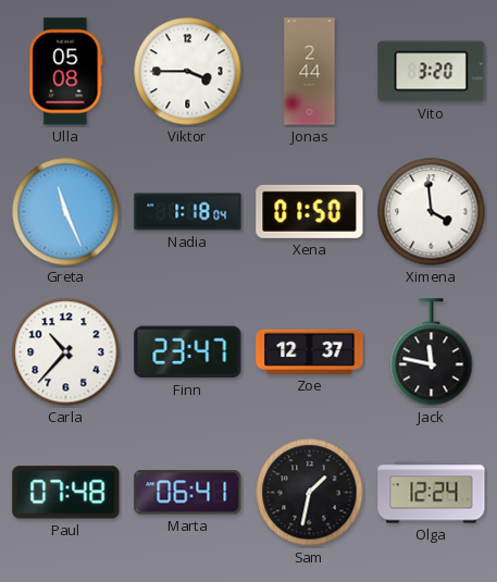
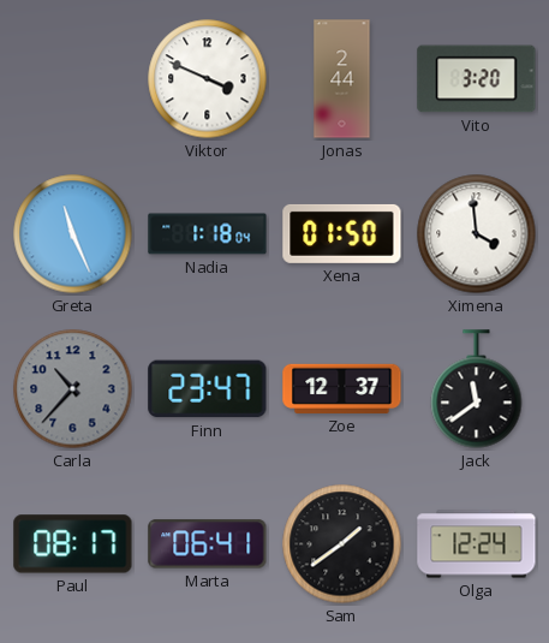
Ulla: 05:08 -> none
Viktor: 3:45 -> 3:49
Carla dial: white -> grey
Jack: 11:47 -> 11:39
Paul: 07:48 -> 08:17
Sam: 1:32 -> 1:39
